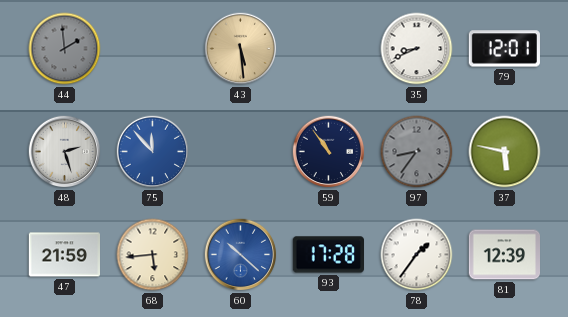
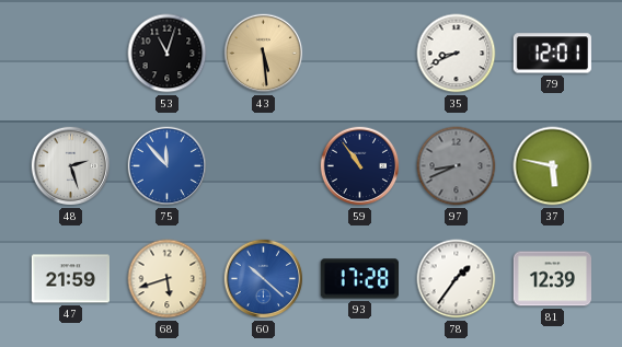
44: 1:59 -> none
53: none -> 11:03
97: 8:36 -> 8:41
68: 5:44 -> 5:42
